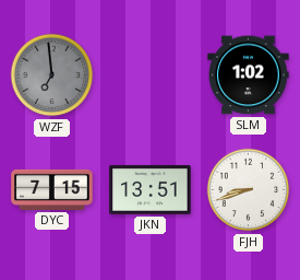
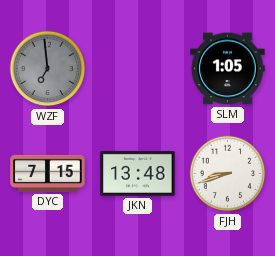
SLM: 1:02 -> 1:05
JKN: 13:51 -> 13:48
